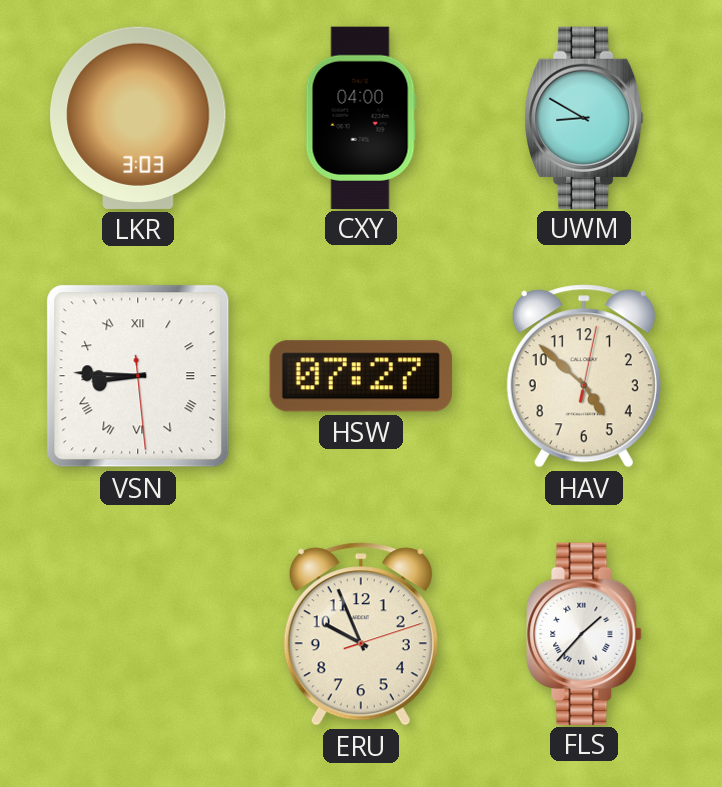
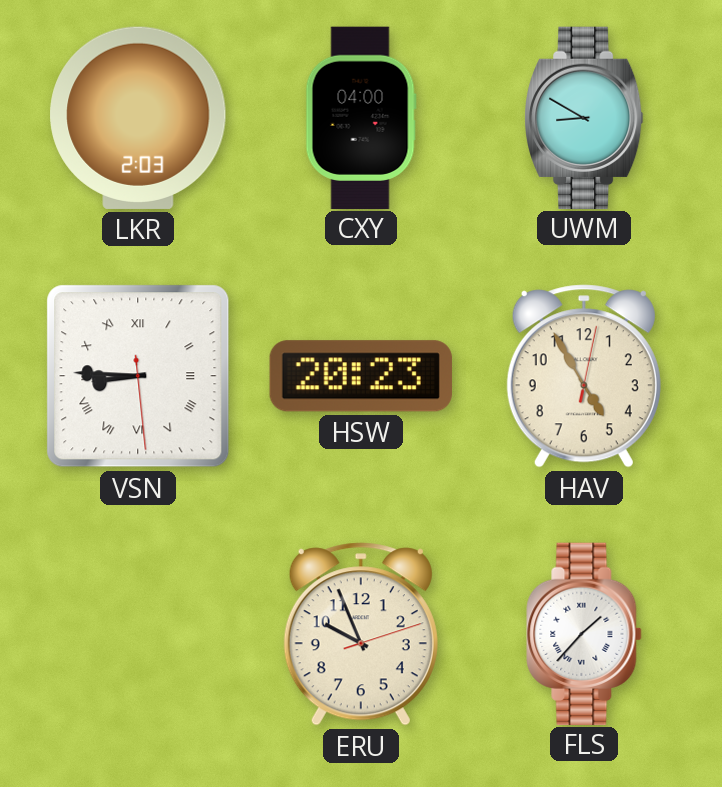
LKR: 3:03 -> 2:03
HSW: 07:27 -> 20:23
HAV: 4:52 -> 4:55
